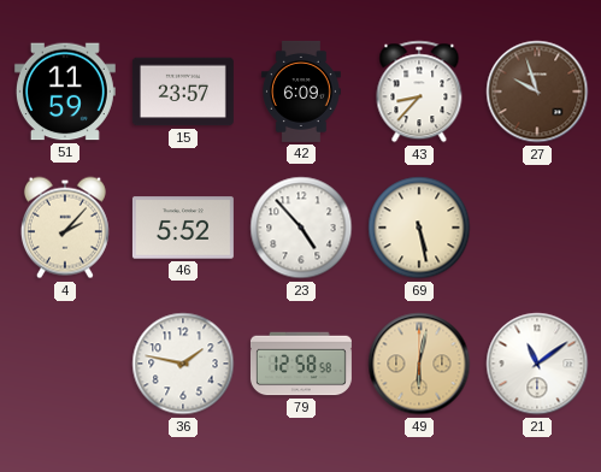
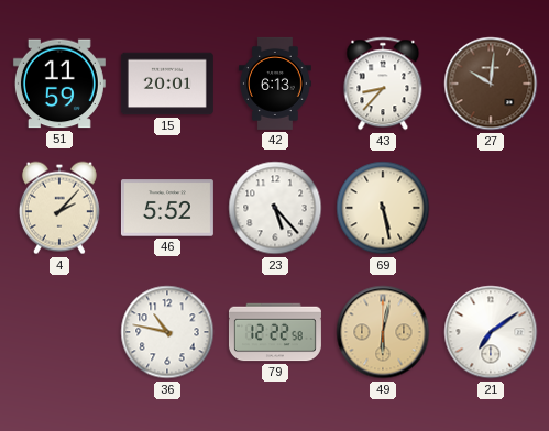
15: 23:57 -> 20:01
42: 6:09 -> 6:13
27: 9:57 -> 10:01
23: 4:53 -> 5:23
36: 1:47 -> 10:47
79: 12:58 -> 12:22
21: 11:09 -> 7:09
